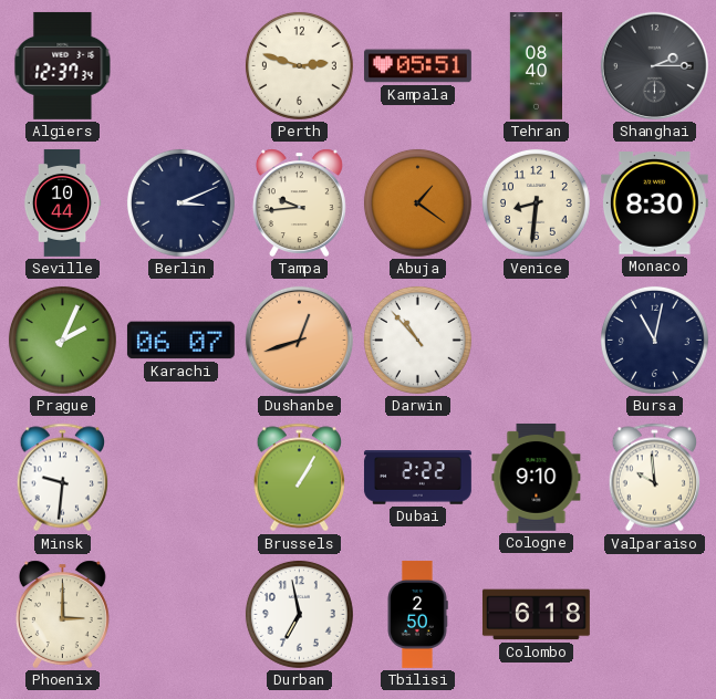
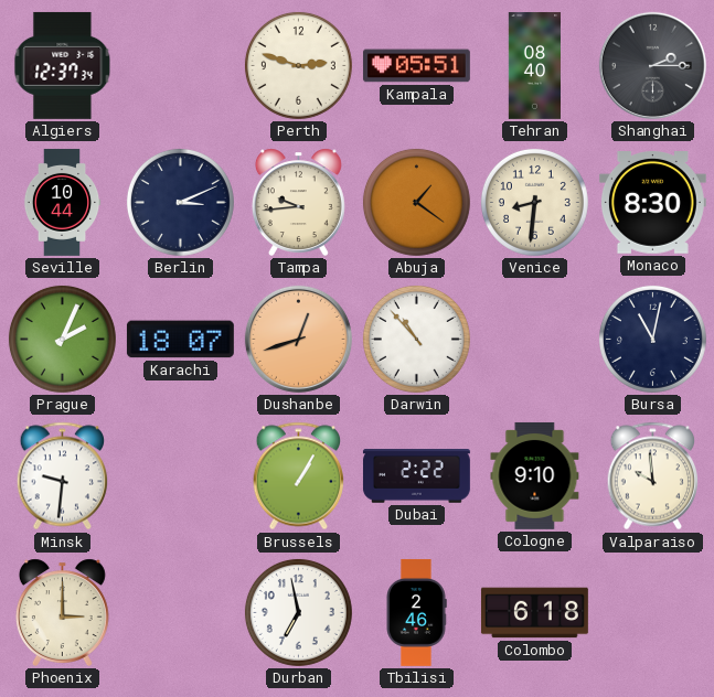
Karachi: 06:07 -> 18:07
Tbilisi: 2:50 -> 2:46
